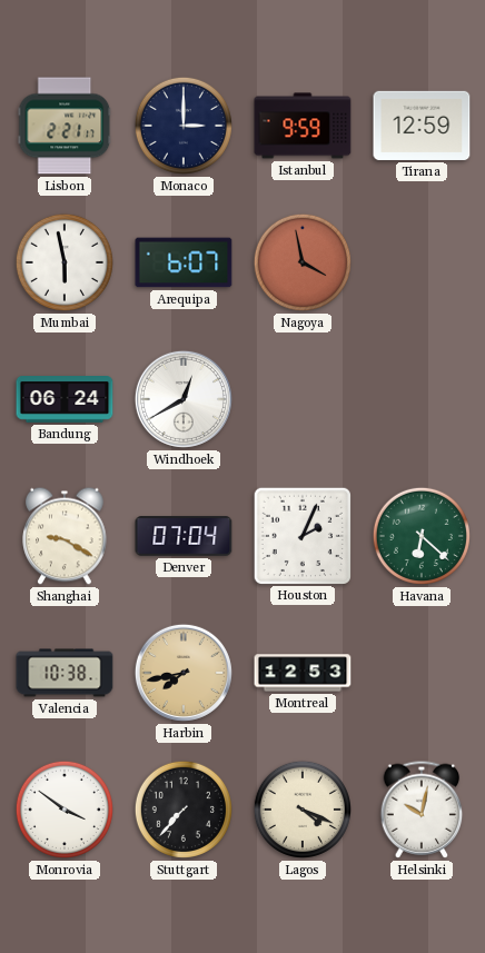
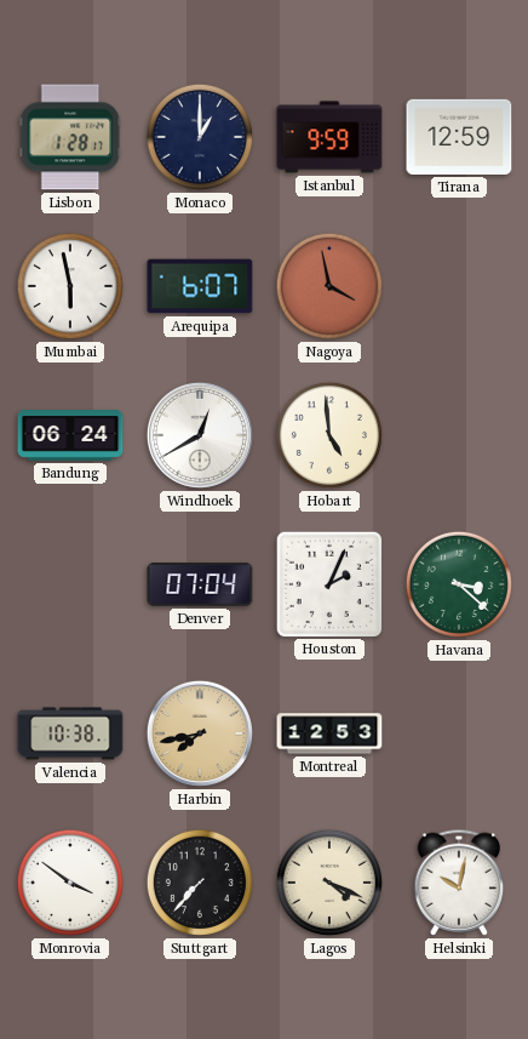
Lisbon: 2:21 -> 1:28
Monaco: 3:00 -> 1:00
Hobart: none -> 4:59
Shanghai: 9:20 -> none
Havana: 6:22 -> 3:22
